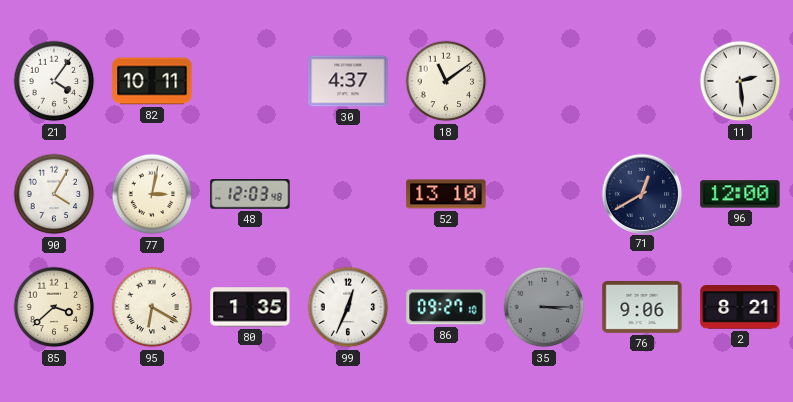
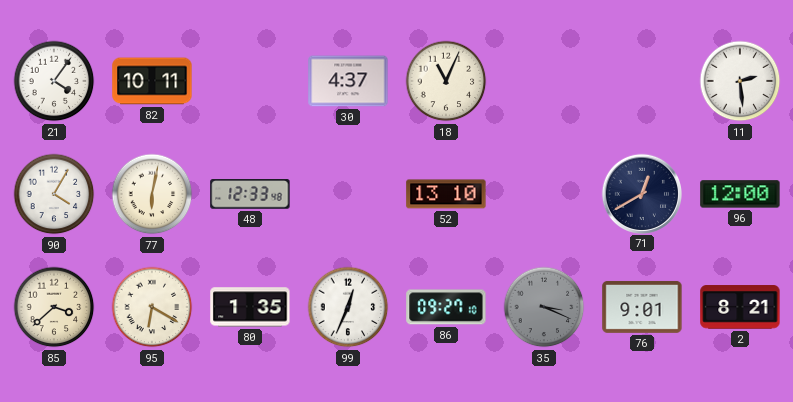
18: 11:09 -> 11:04
77: 3:02 -> 6:02
48: 12:03 -> 12:33
35: 3:15 -> 3:19
76: 9:06 -> 9:01
